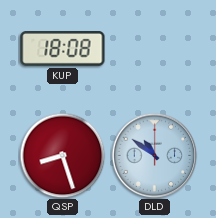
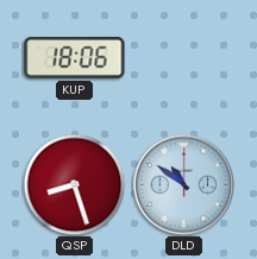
KUP: 18:08 -> 18:06
